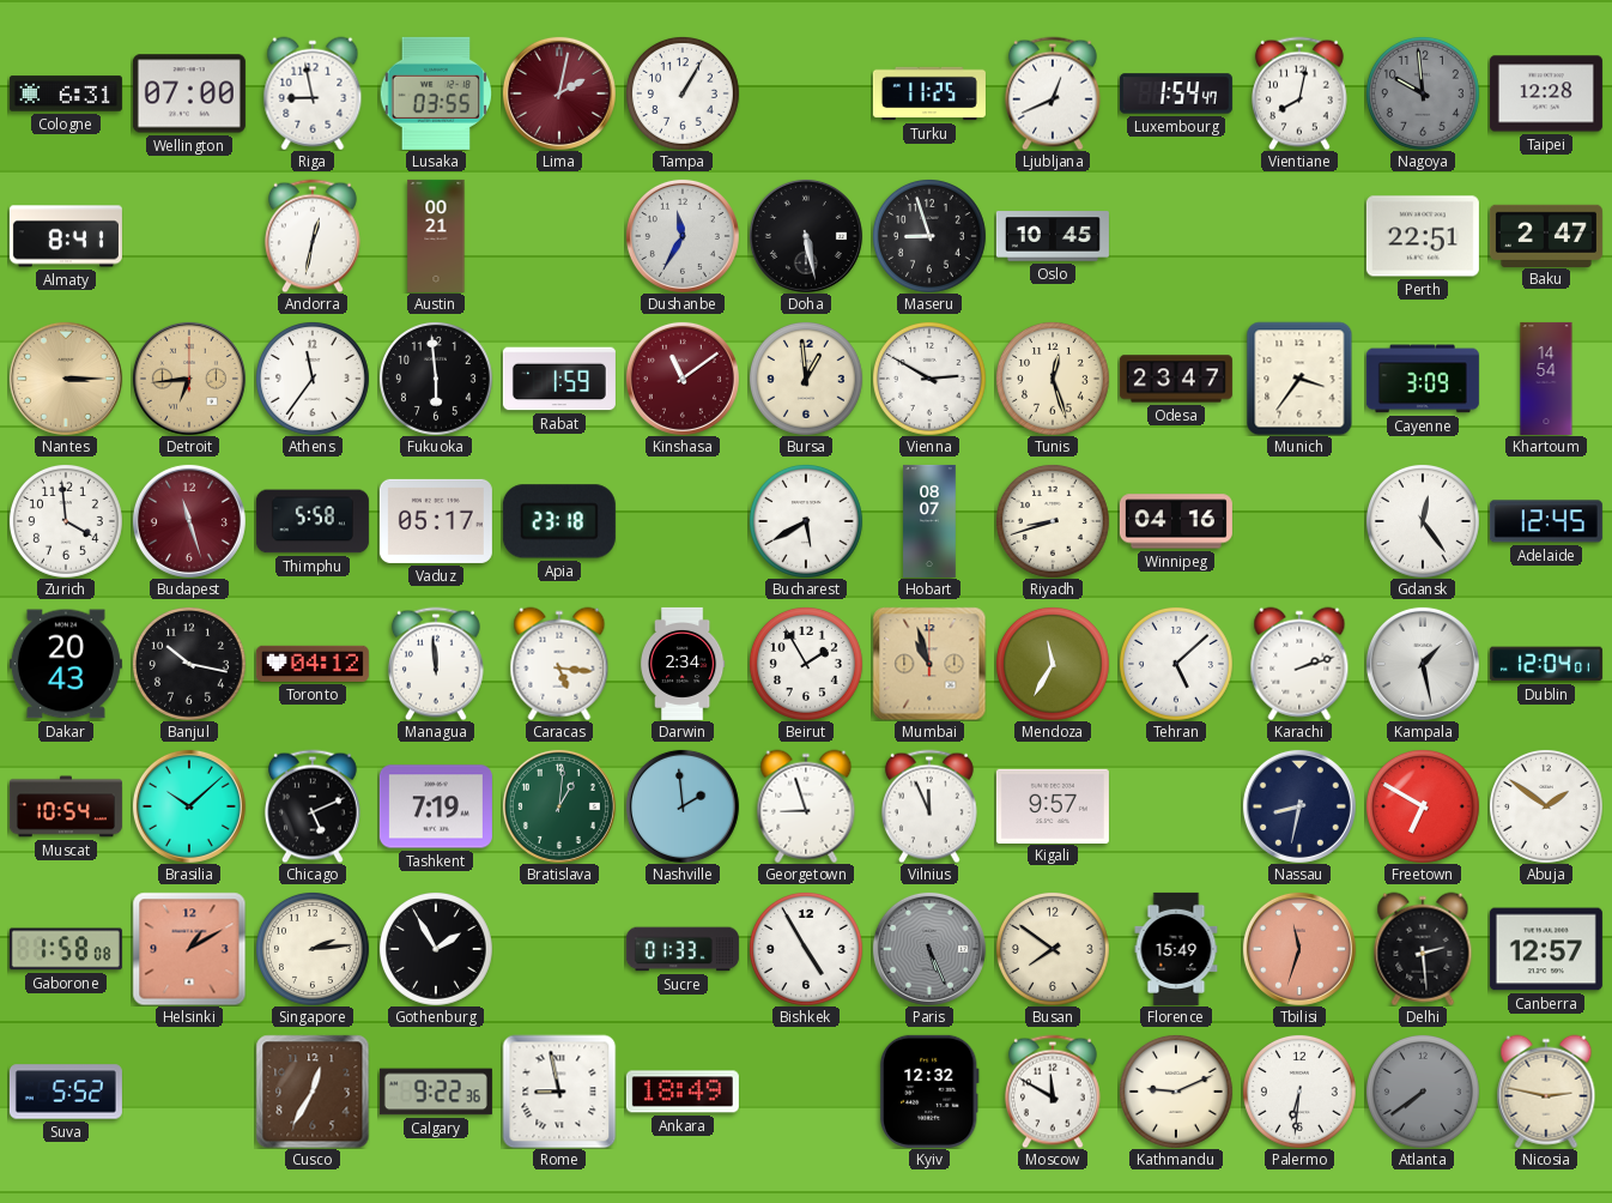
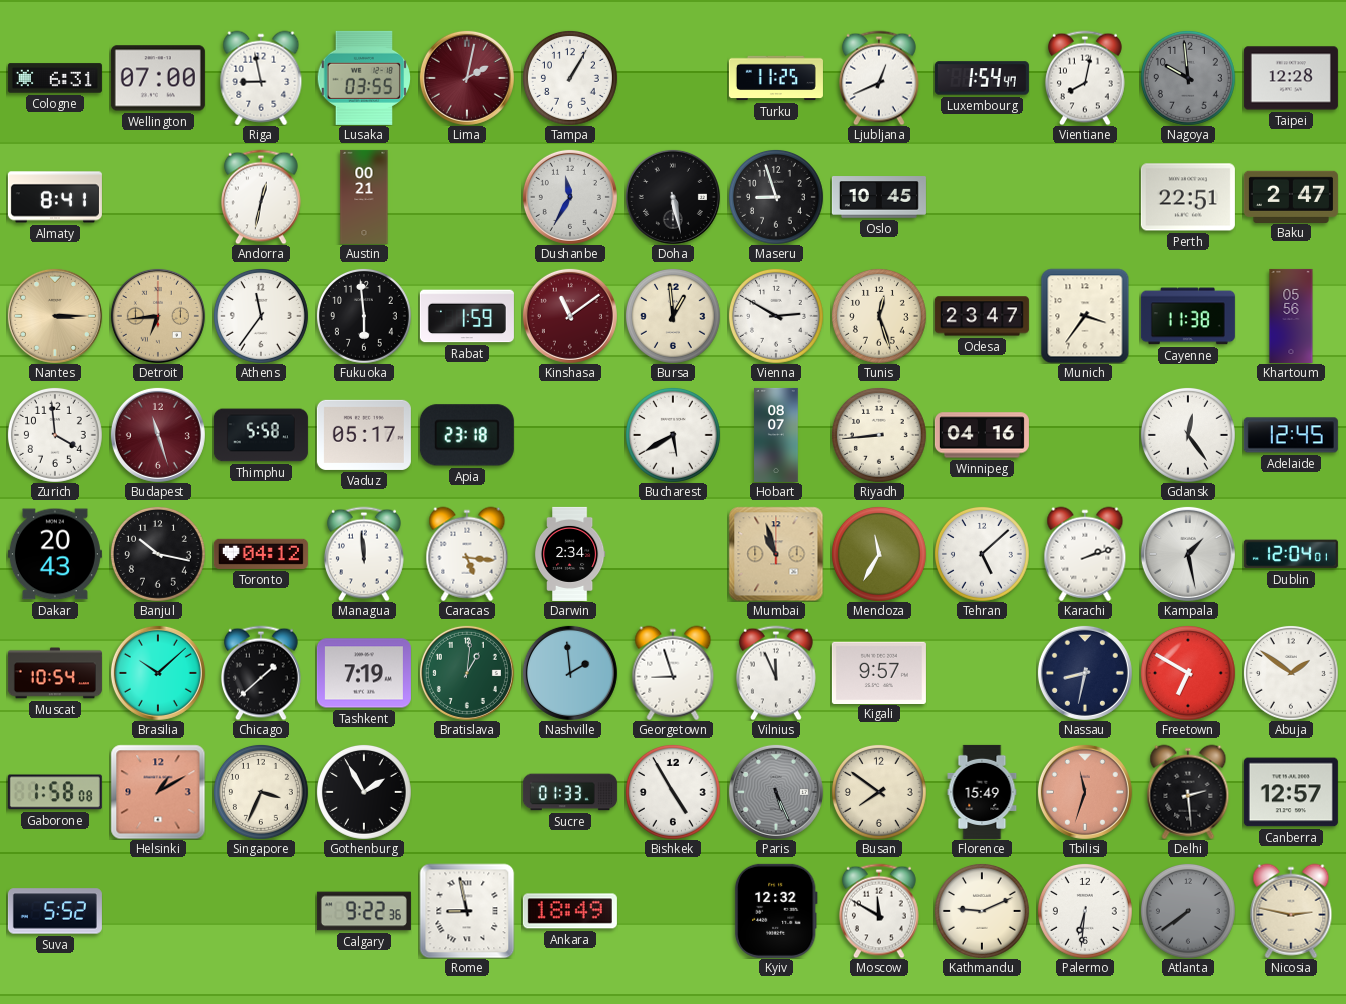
Cayenne: 3:09 -> 11:38
Khartoum: 14:54 -> 05:56
Riyadh: 8:42 -> 8:44
Beirut: 1:55 -> none
Chicago: 5:11 -> 1:38
Singapore: 2:14 -> 3:34
Cusco: 12:35 -> none
